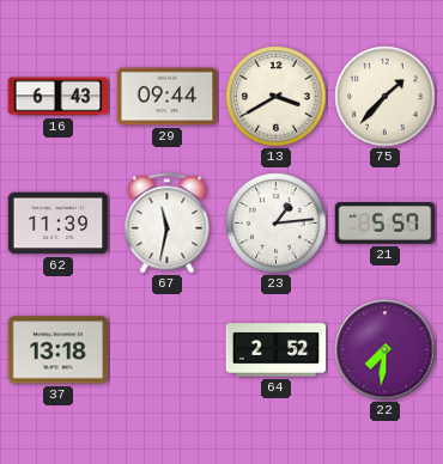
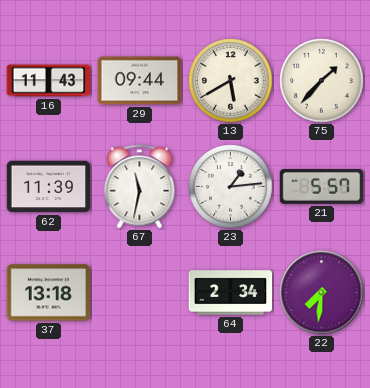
16: 6:43 -> 11:43
13: 3:40 -> 5:40
64: 2:52 -> 2:34
